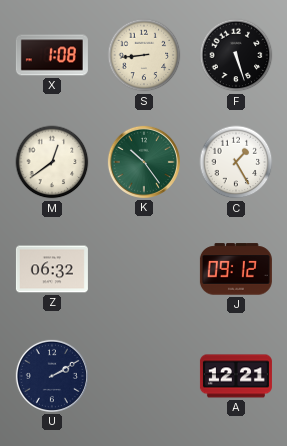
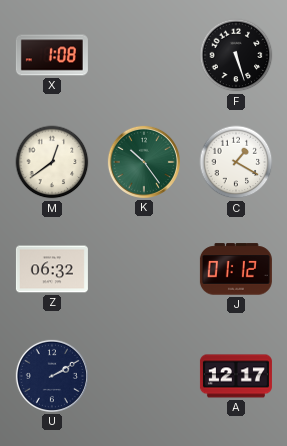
S: 8:44 -> none
C: 1:25 -> 1:20
J: 09:12 -> 01:12
A: 12:21 -> 12:17
